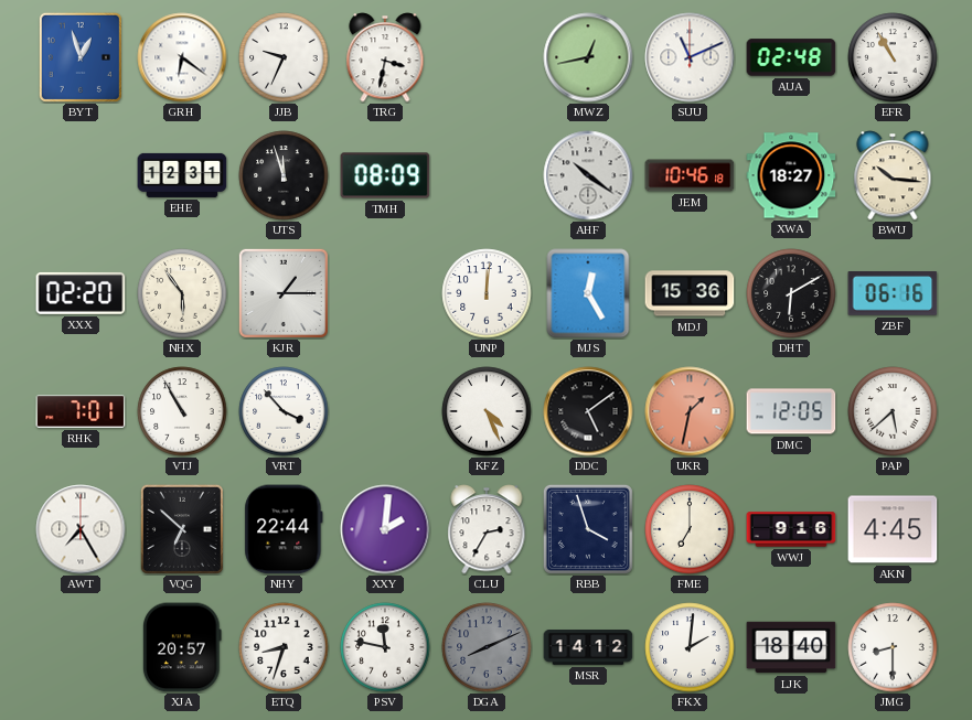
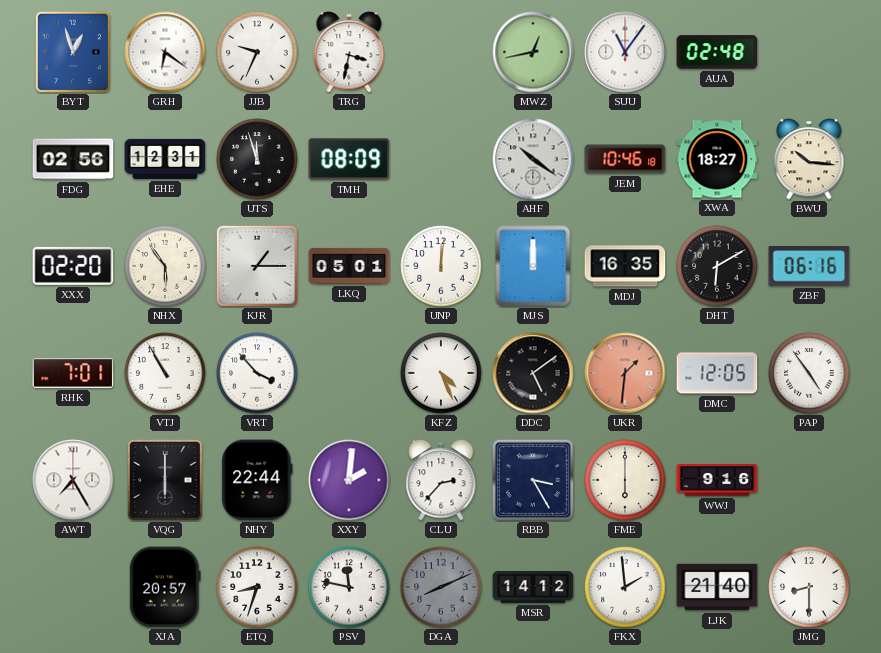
SUU: 11:11 -> 11:06
EFR: 10:55 -> none
FDG: none -> 02:56
LKQ: none -> 05:01
MJS: 12:25 -> 12:00
MDJ: 15:36 -> 16:35
UKR: 1:32 -> 1:31
PAP: 5:38 -> 4:54
VQG: 6:52 -> 6:00
CLU: 2:35 -> 2:37
RBB: 3:57 -> 3:25
FME: 7:00 -> 6:00
AKN: 4:45 -> none
FKX: 2:01 -> 1:59
LJK: 18:40 -> 21:40
